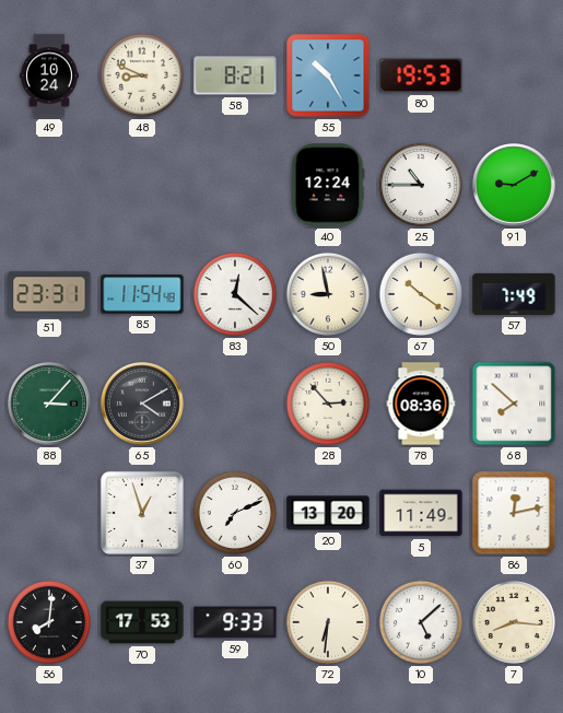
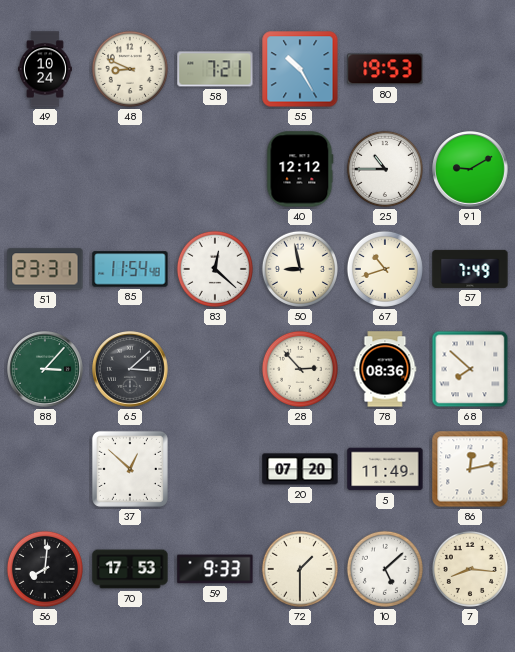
58: 8:21 -> 7:21
40: 12:24 -> 12:12
67: 10:21 -> 10:42
65: 4:10 -> 3:08
37: 12:57 -> 12:52
60: 7:11 -> none
20: 13:20 -> 07:20
72: 6:31 -> 1:30
